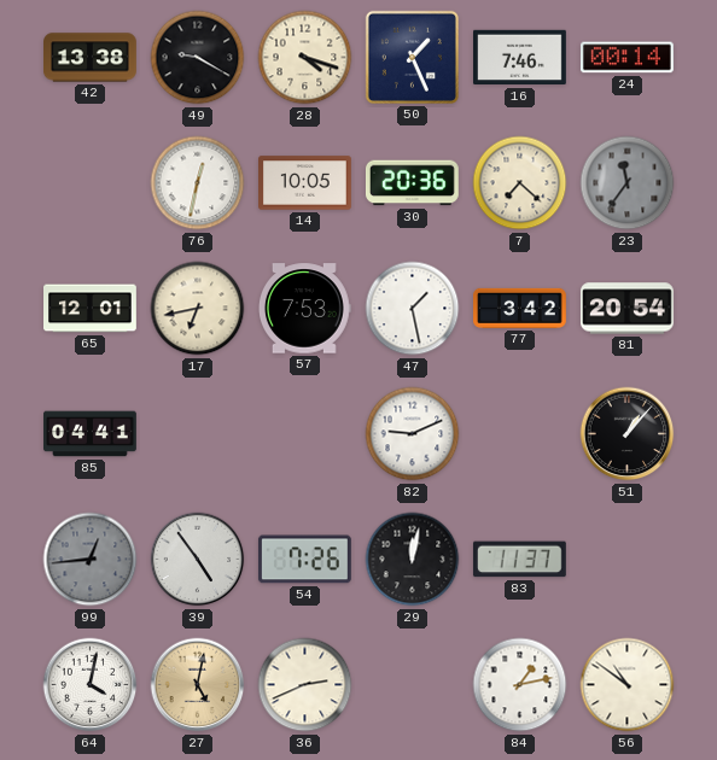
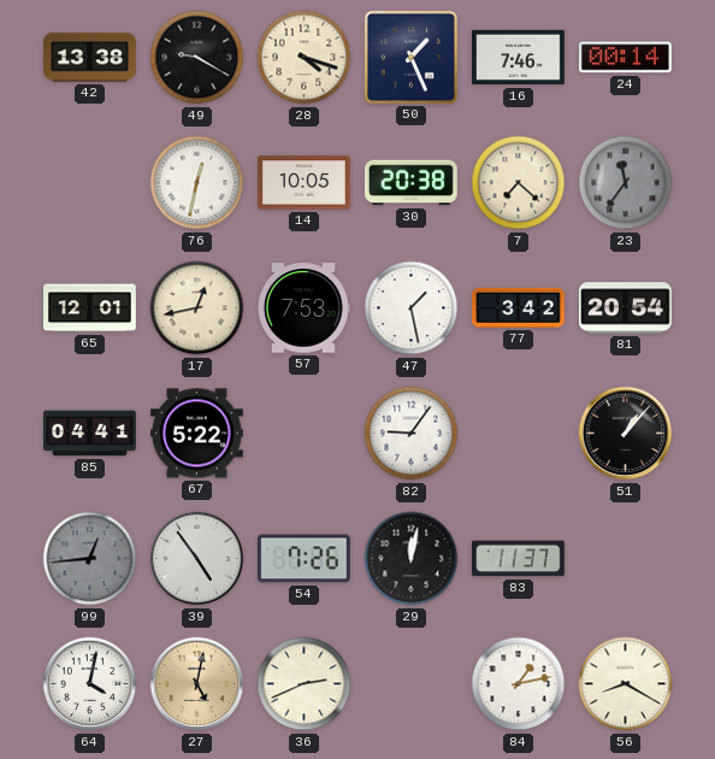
30: 20:36 -> 20:38
17: 6:43 -> 12:43
67: none -> 5:22
82: 9:11 -> 9:06
56: 10:51 -> 8:20
